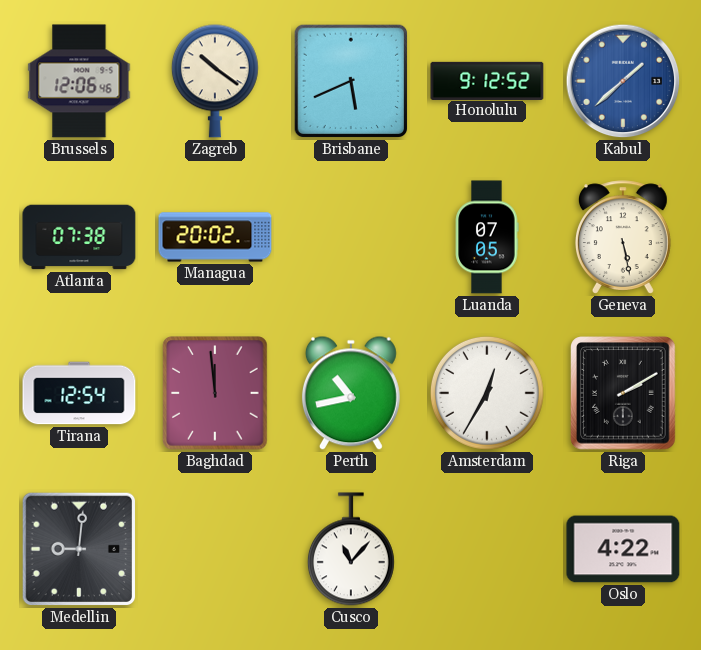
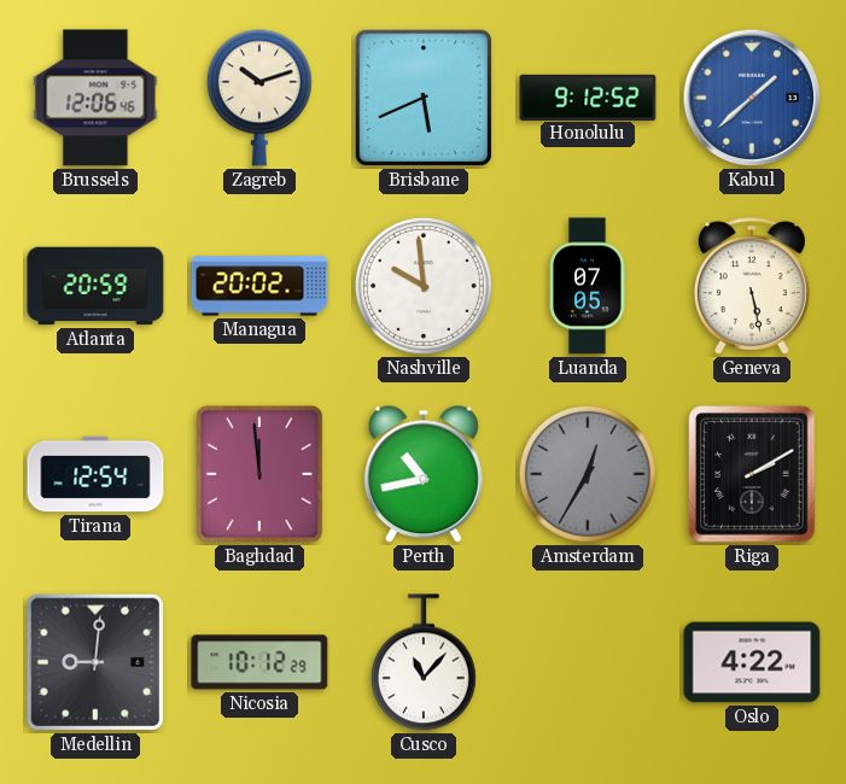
Zagreb: 10:21 -> 10:12
Atlanta: 07:38 -> 20:59
Nashville: none -> 9:59
Amsterdam dial: white -> grey
Nicosia: none -> 10:12
